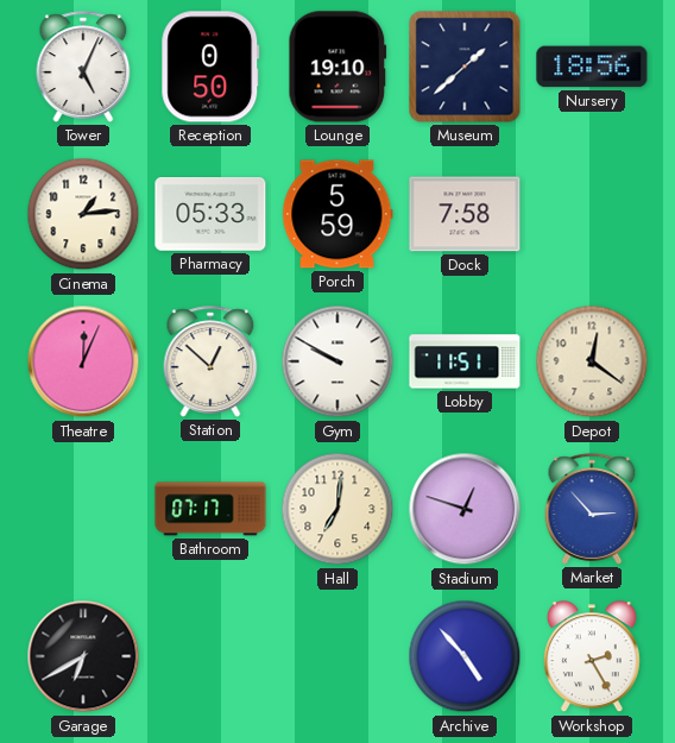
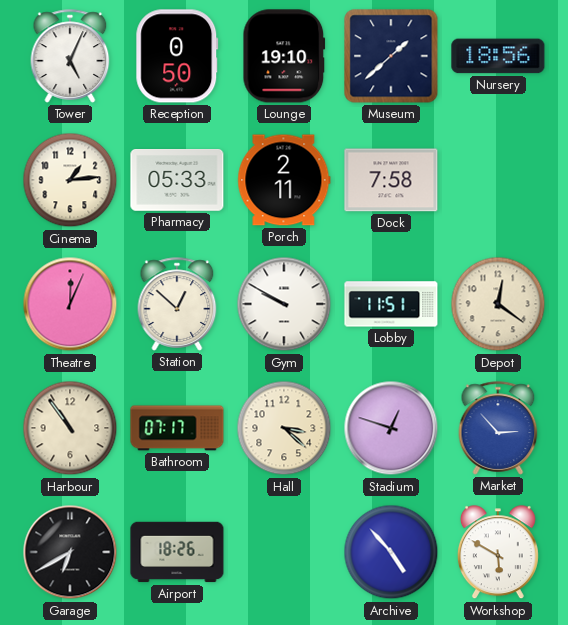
Porch: 5:59 -> 2:11
Harbour: none -> 10:54
Hall: 7:01 -> 3:22
Airport: none -> 18:26
Workshop: 2:25 -> 5:50
